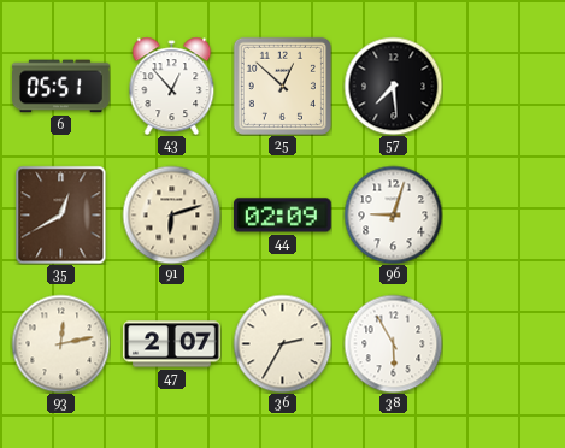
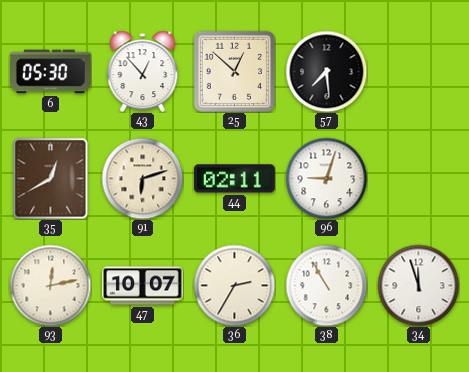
6: 05:51 -> 05:30
44: 02:09 -> 02:11
47: 2:07 -> 10:07
38: 5:55 -> 10:55
34: none -> 11:57
